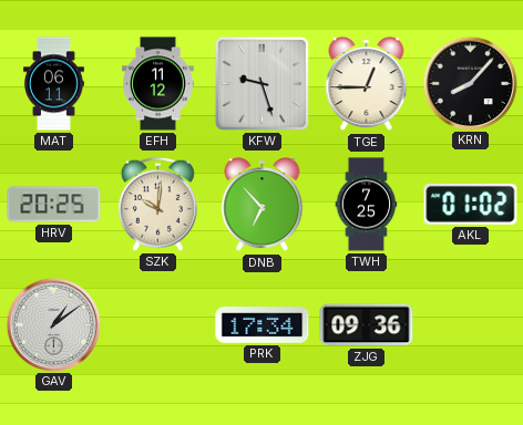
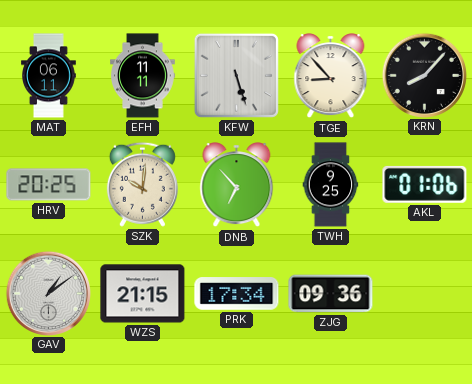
EFH: 11:12 -> 11:11
KFW: 9:27 -> 5:27
TGE: 12:45 -> 8:53
TWH: 7:25 -> 9:25
AKL: 01:02 -> 01:06
WZS: none -> 21:15
